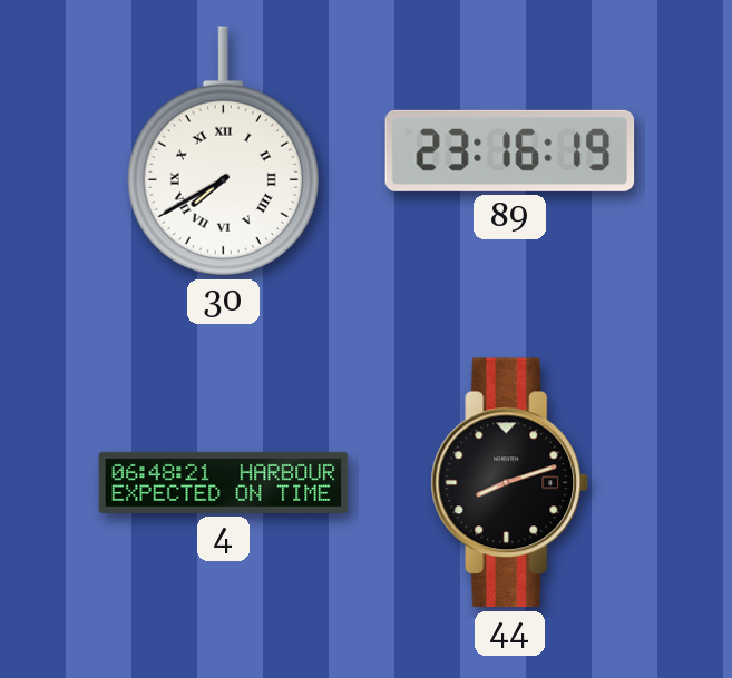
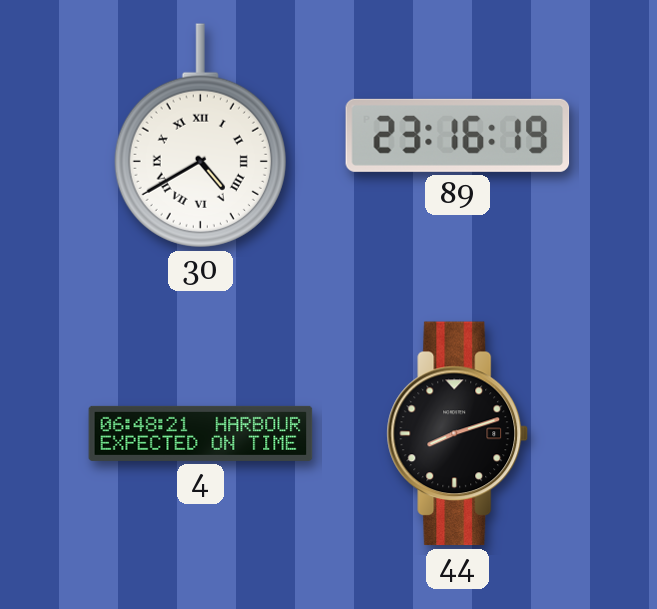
30: 7:40 -> 4:40
